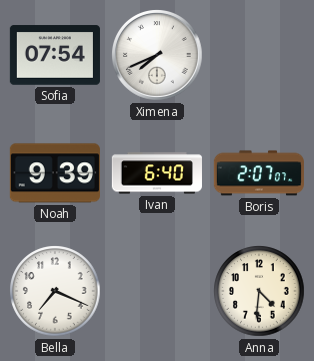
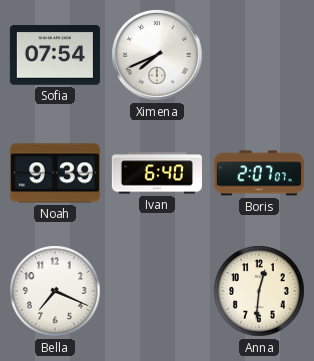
Anna: 4:31 -> 12:31
